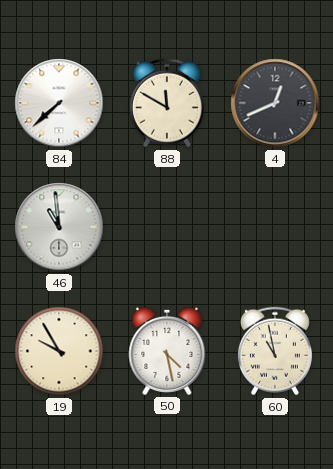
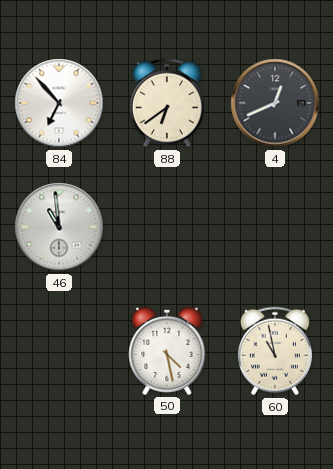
84: 7:38 -> 6:53
88: 11:50 -> 6:39
19: 9:55 -> none
